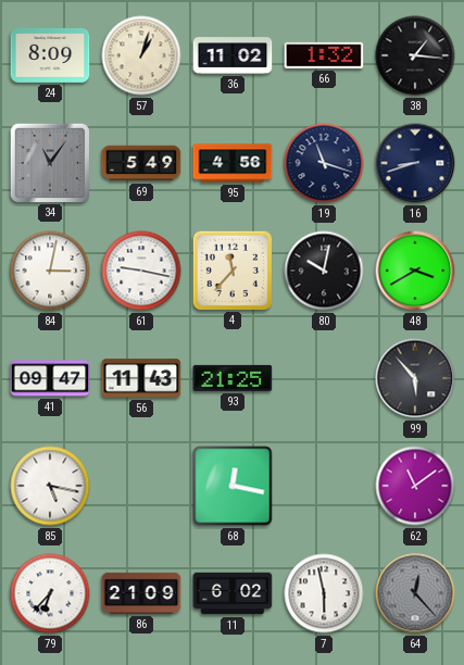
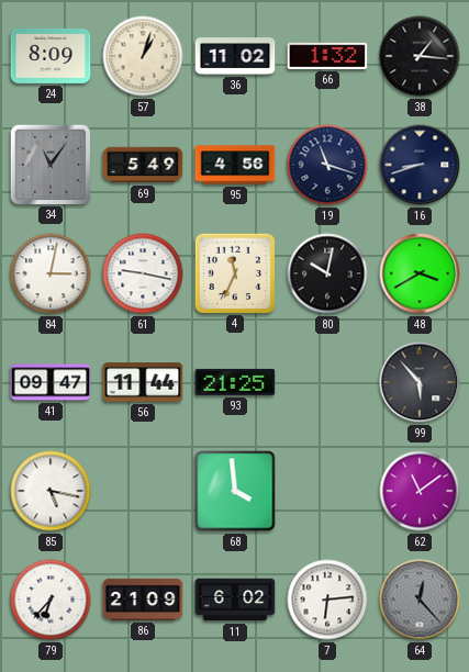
4: 11:37 -> 11:34
56: 11:43 -> 11:44
68: 12:17 -> 3:59
7: 5:58 -> 6:14
